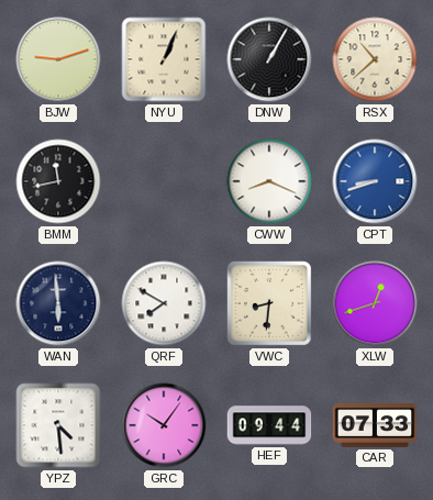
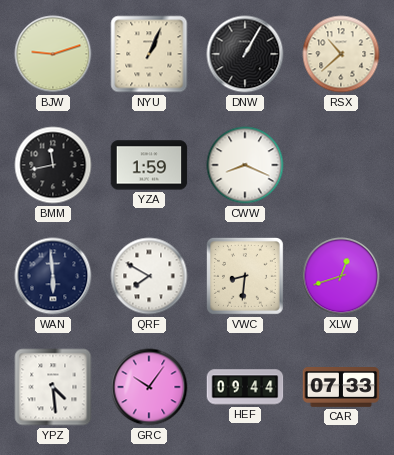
YZA: none -> 1:59
CPT: 8:42 -> none
